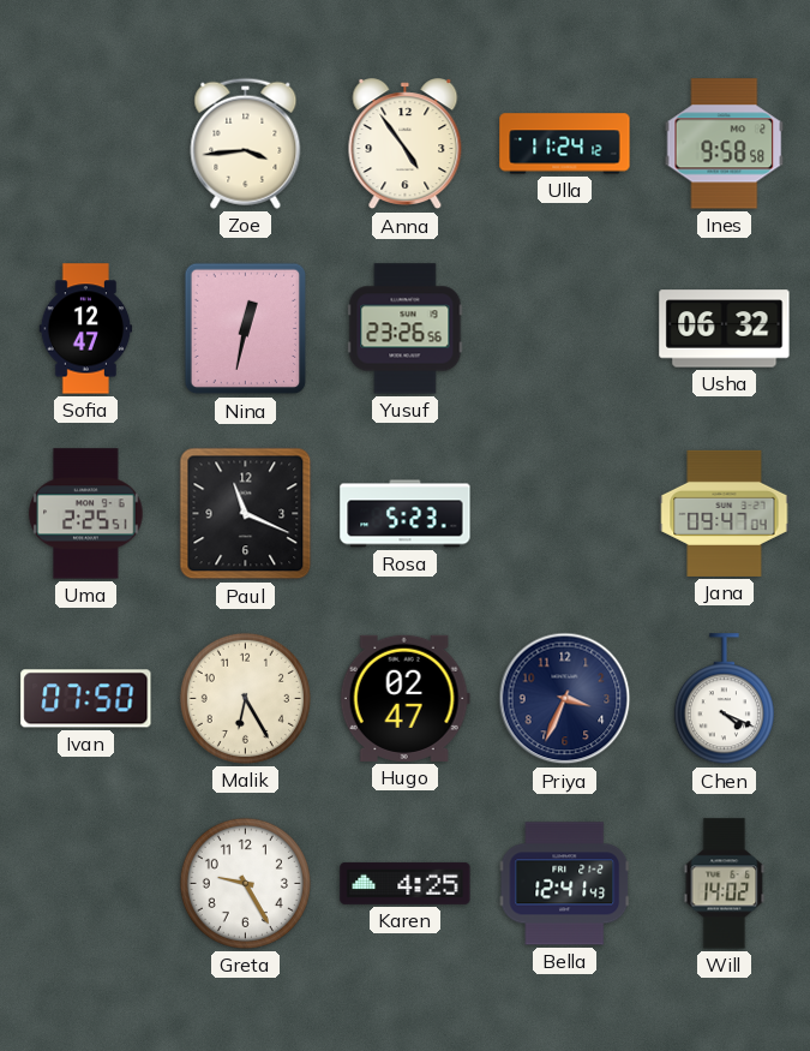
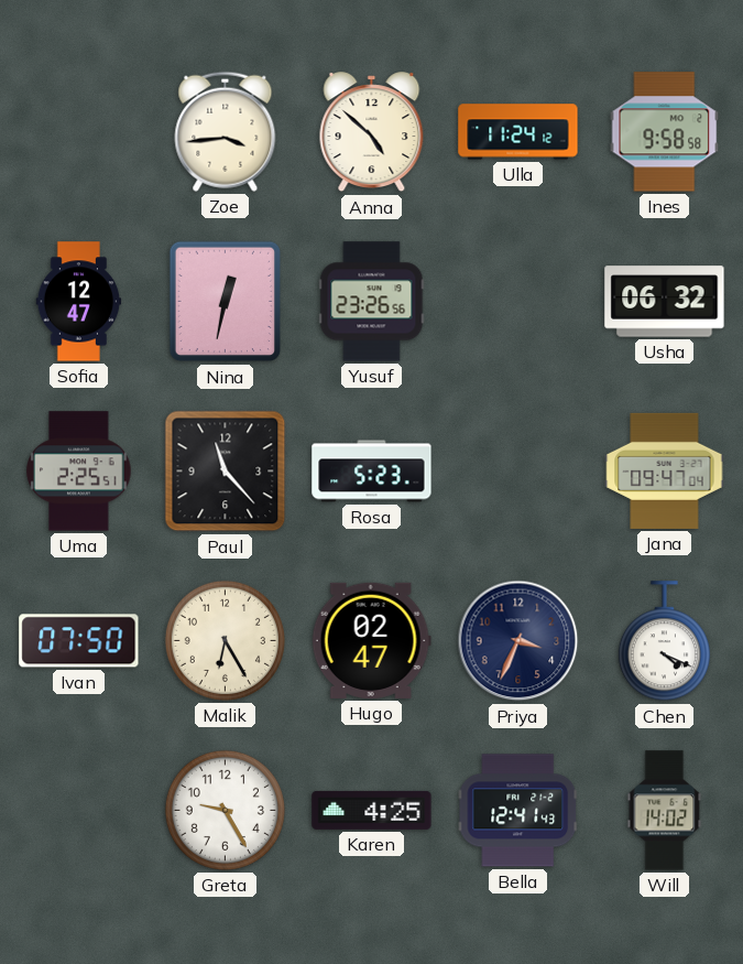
Anna: 4:54 -> 4:52
Paul: 11:19 -> 11:23
